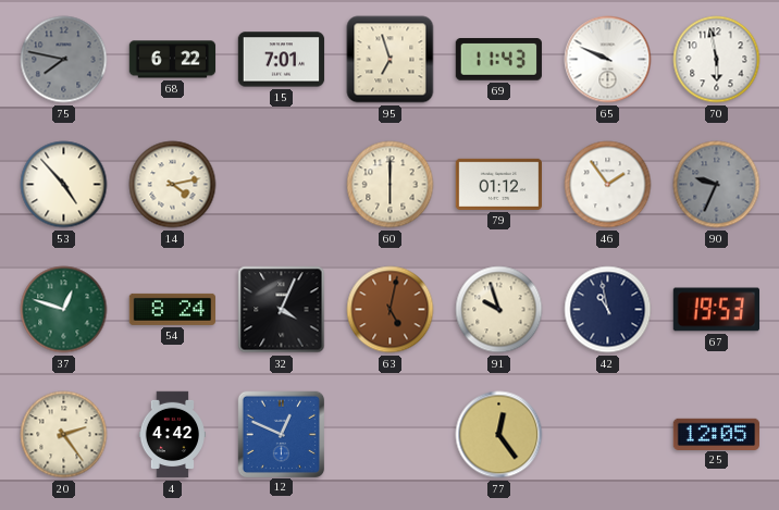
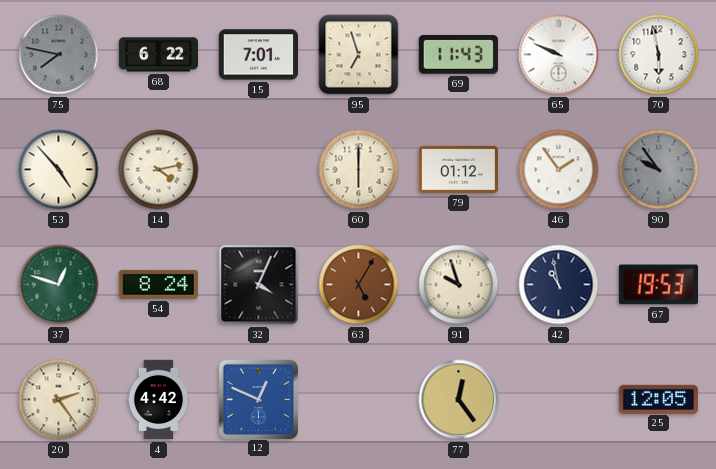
90: 9:34 -> 9:54
63: 5:02 -> 5:05
